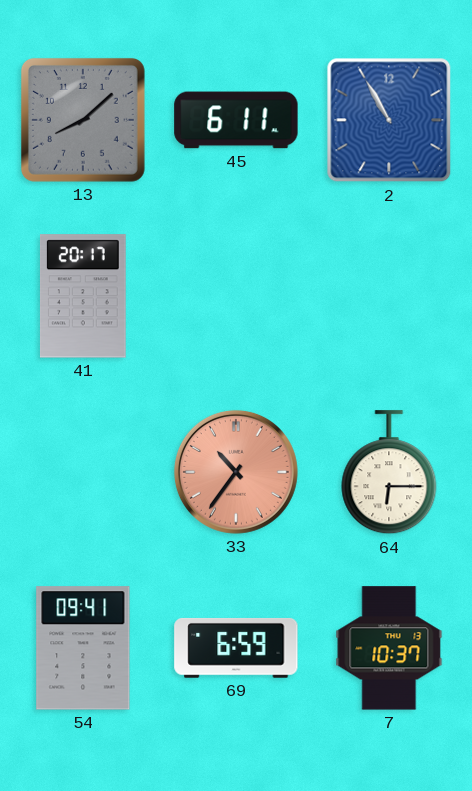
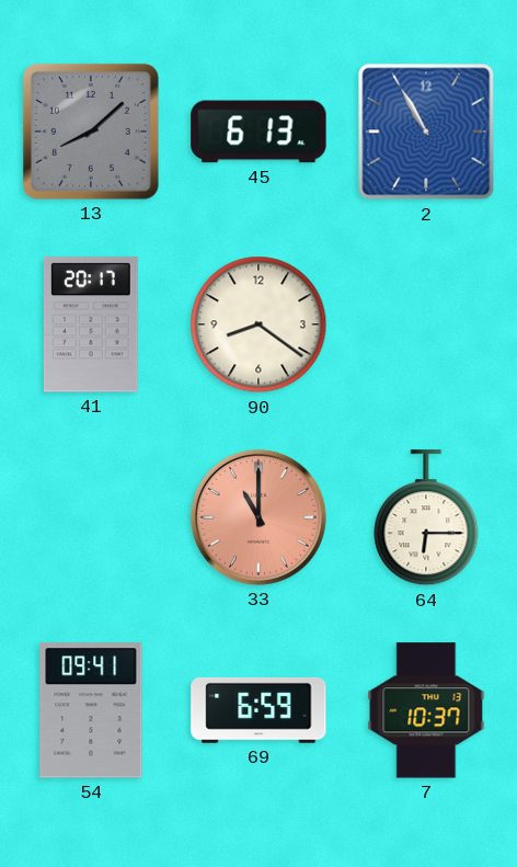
45: 6:11 -> 6:13
90: none -> 8:21
33: 10:36 -> 11:00
